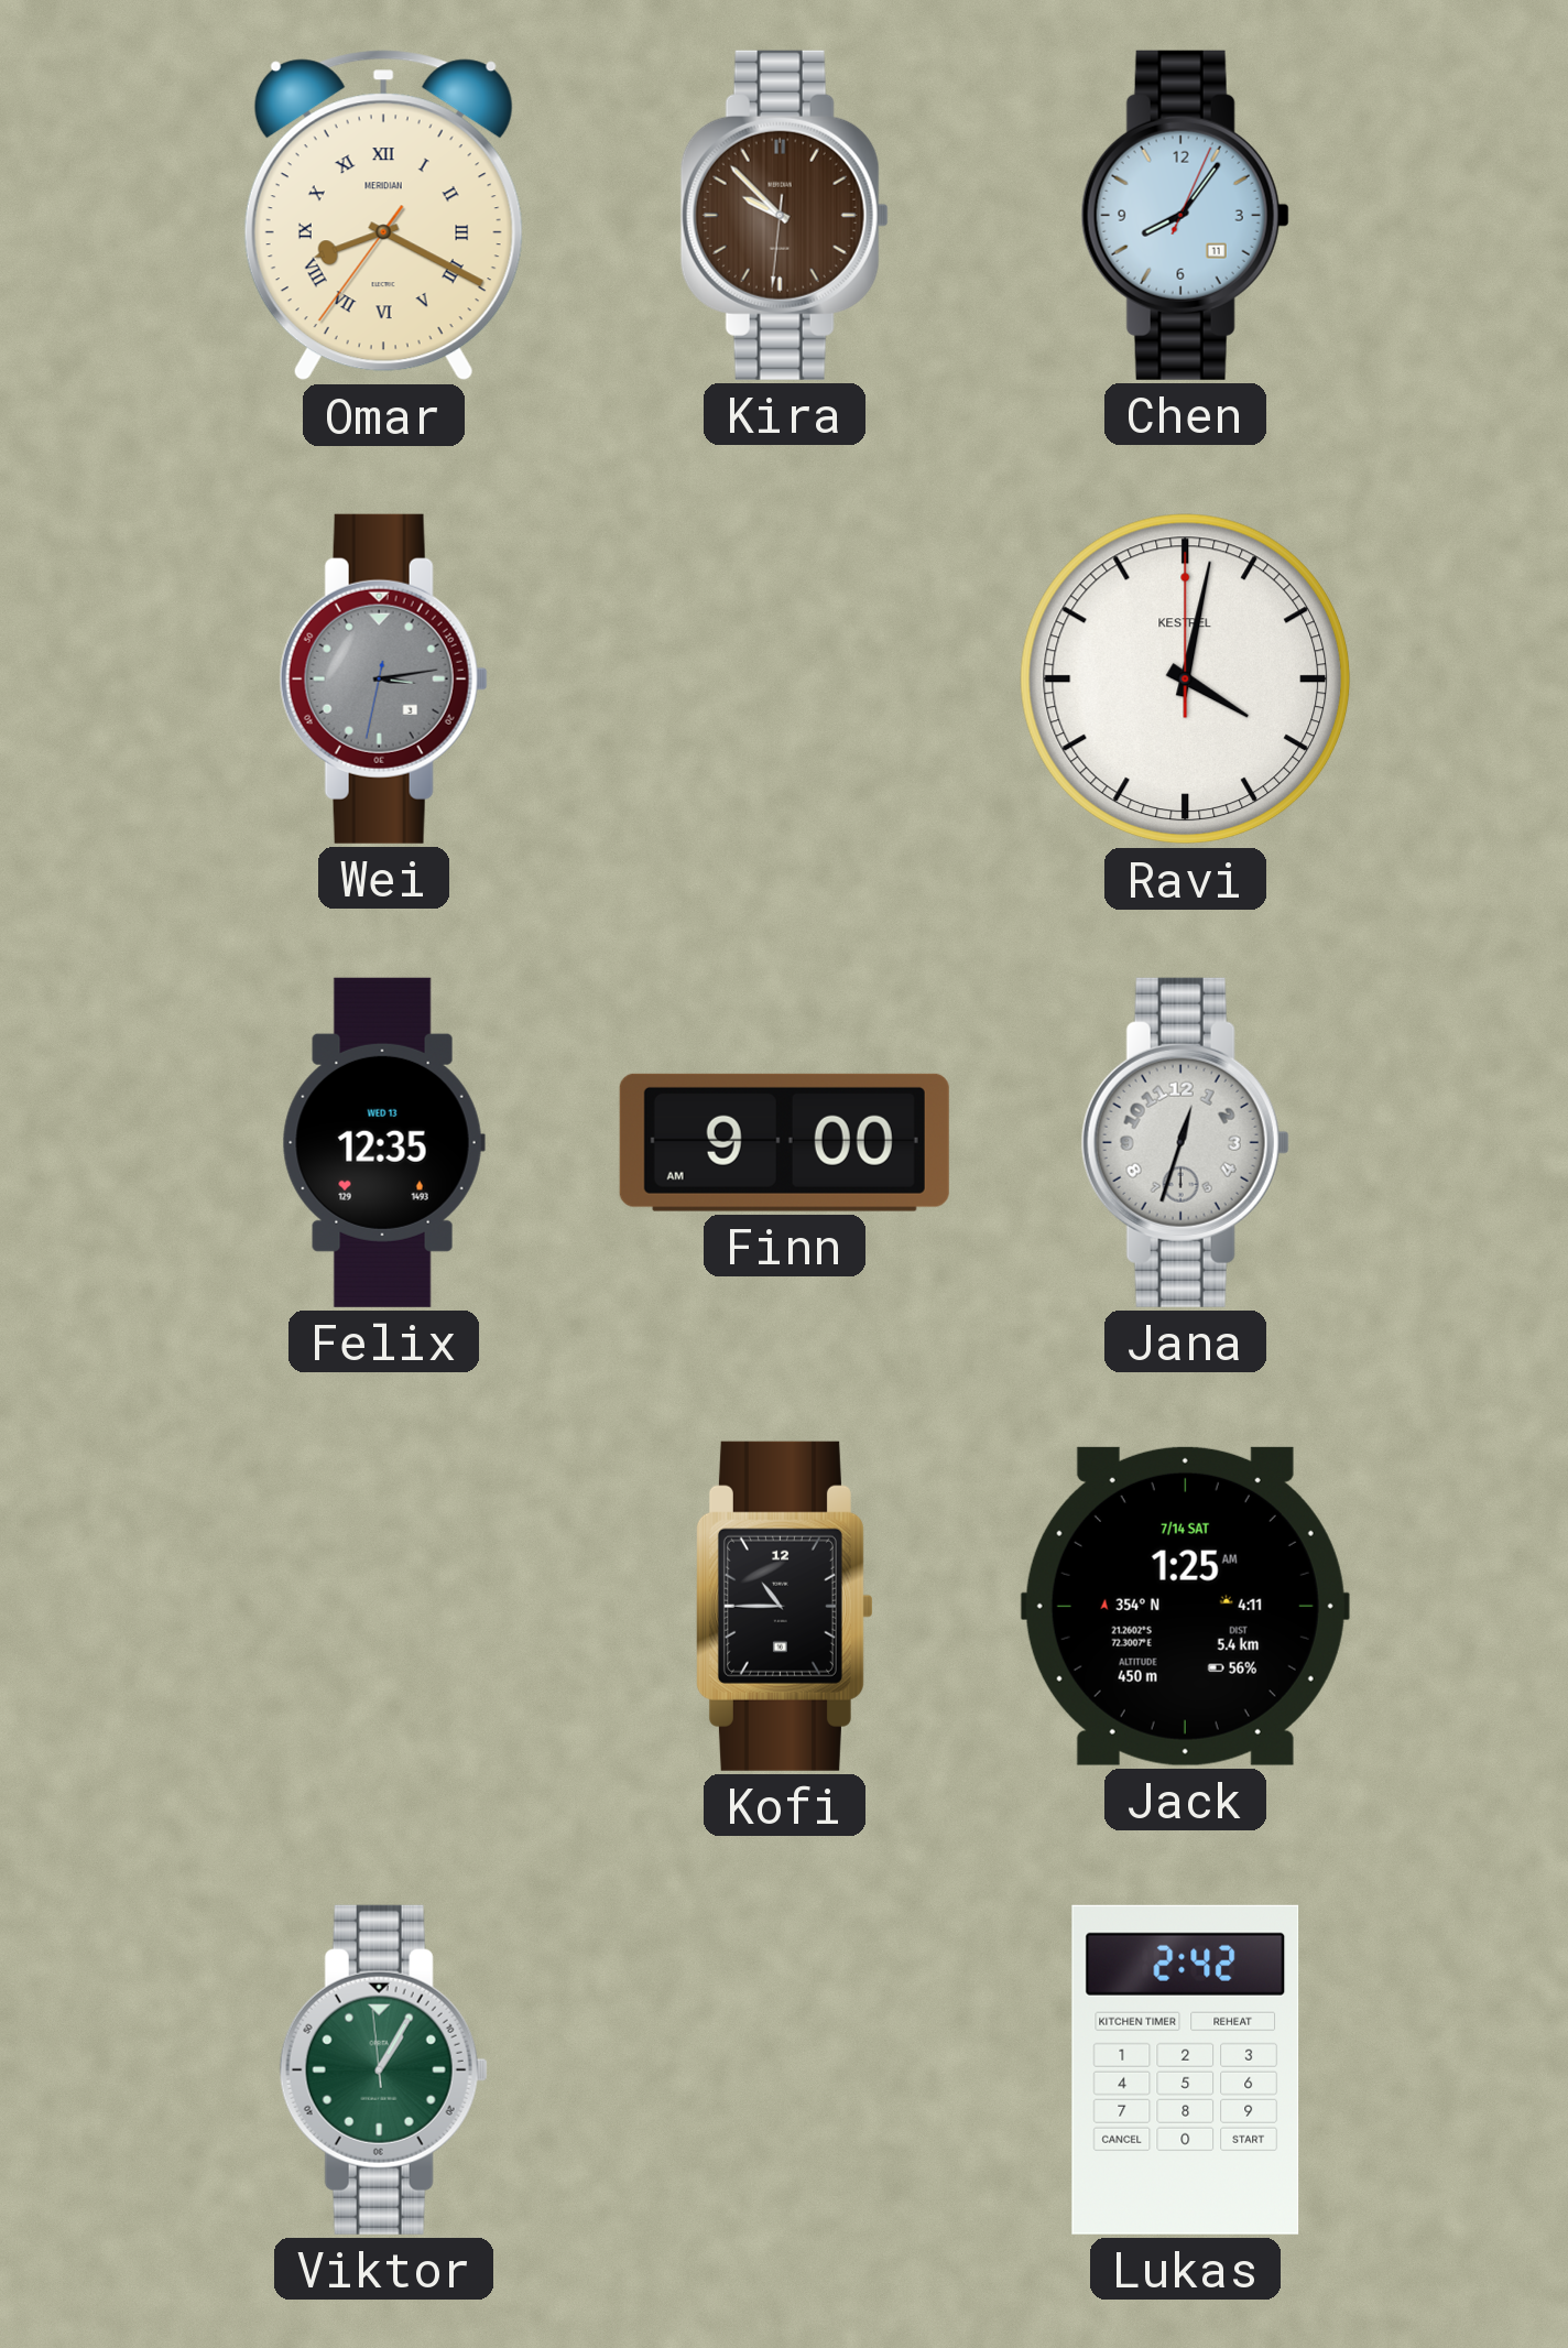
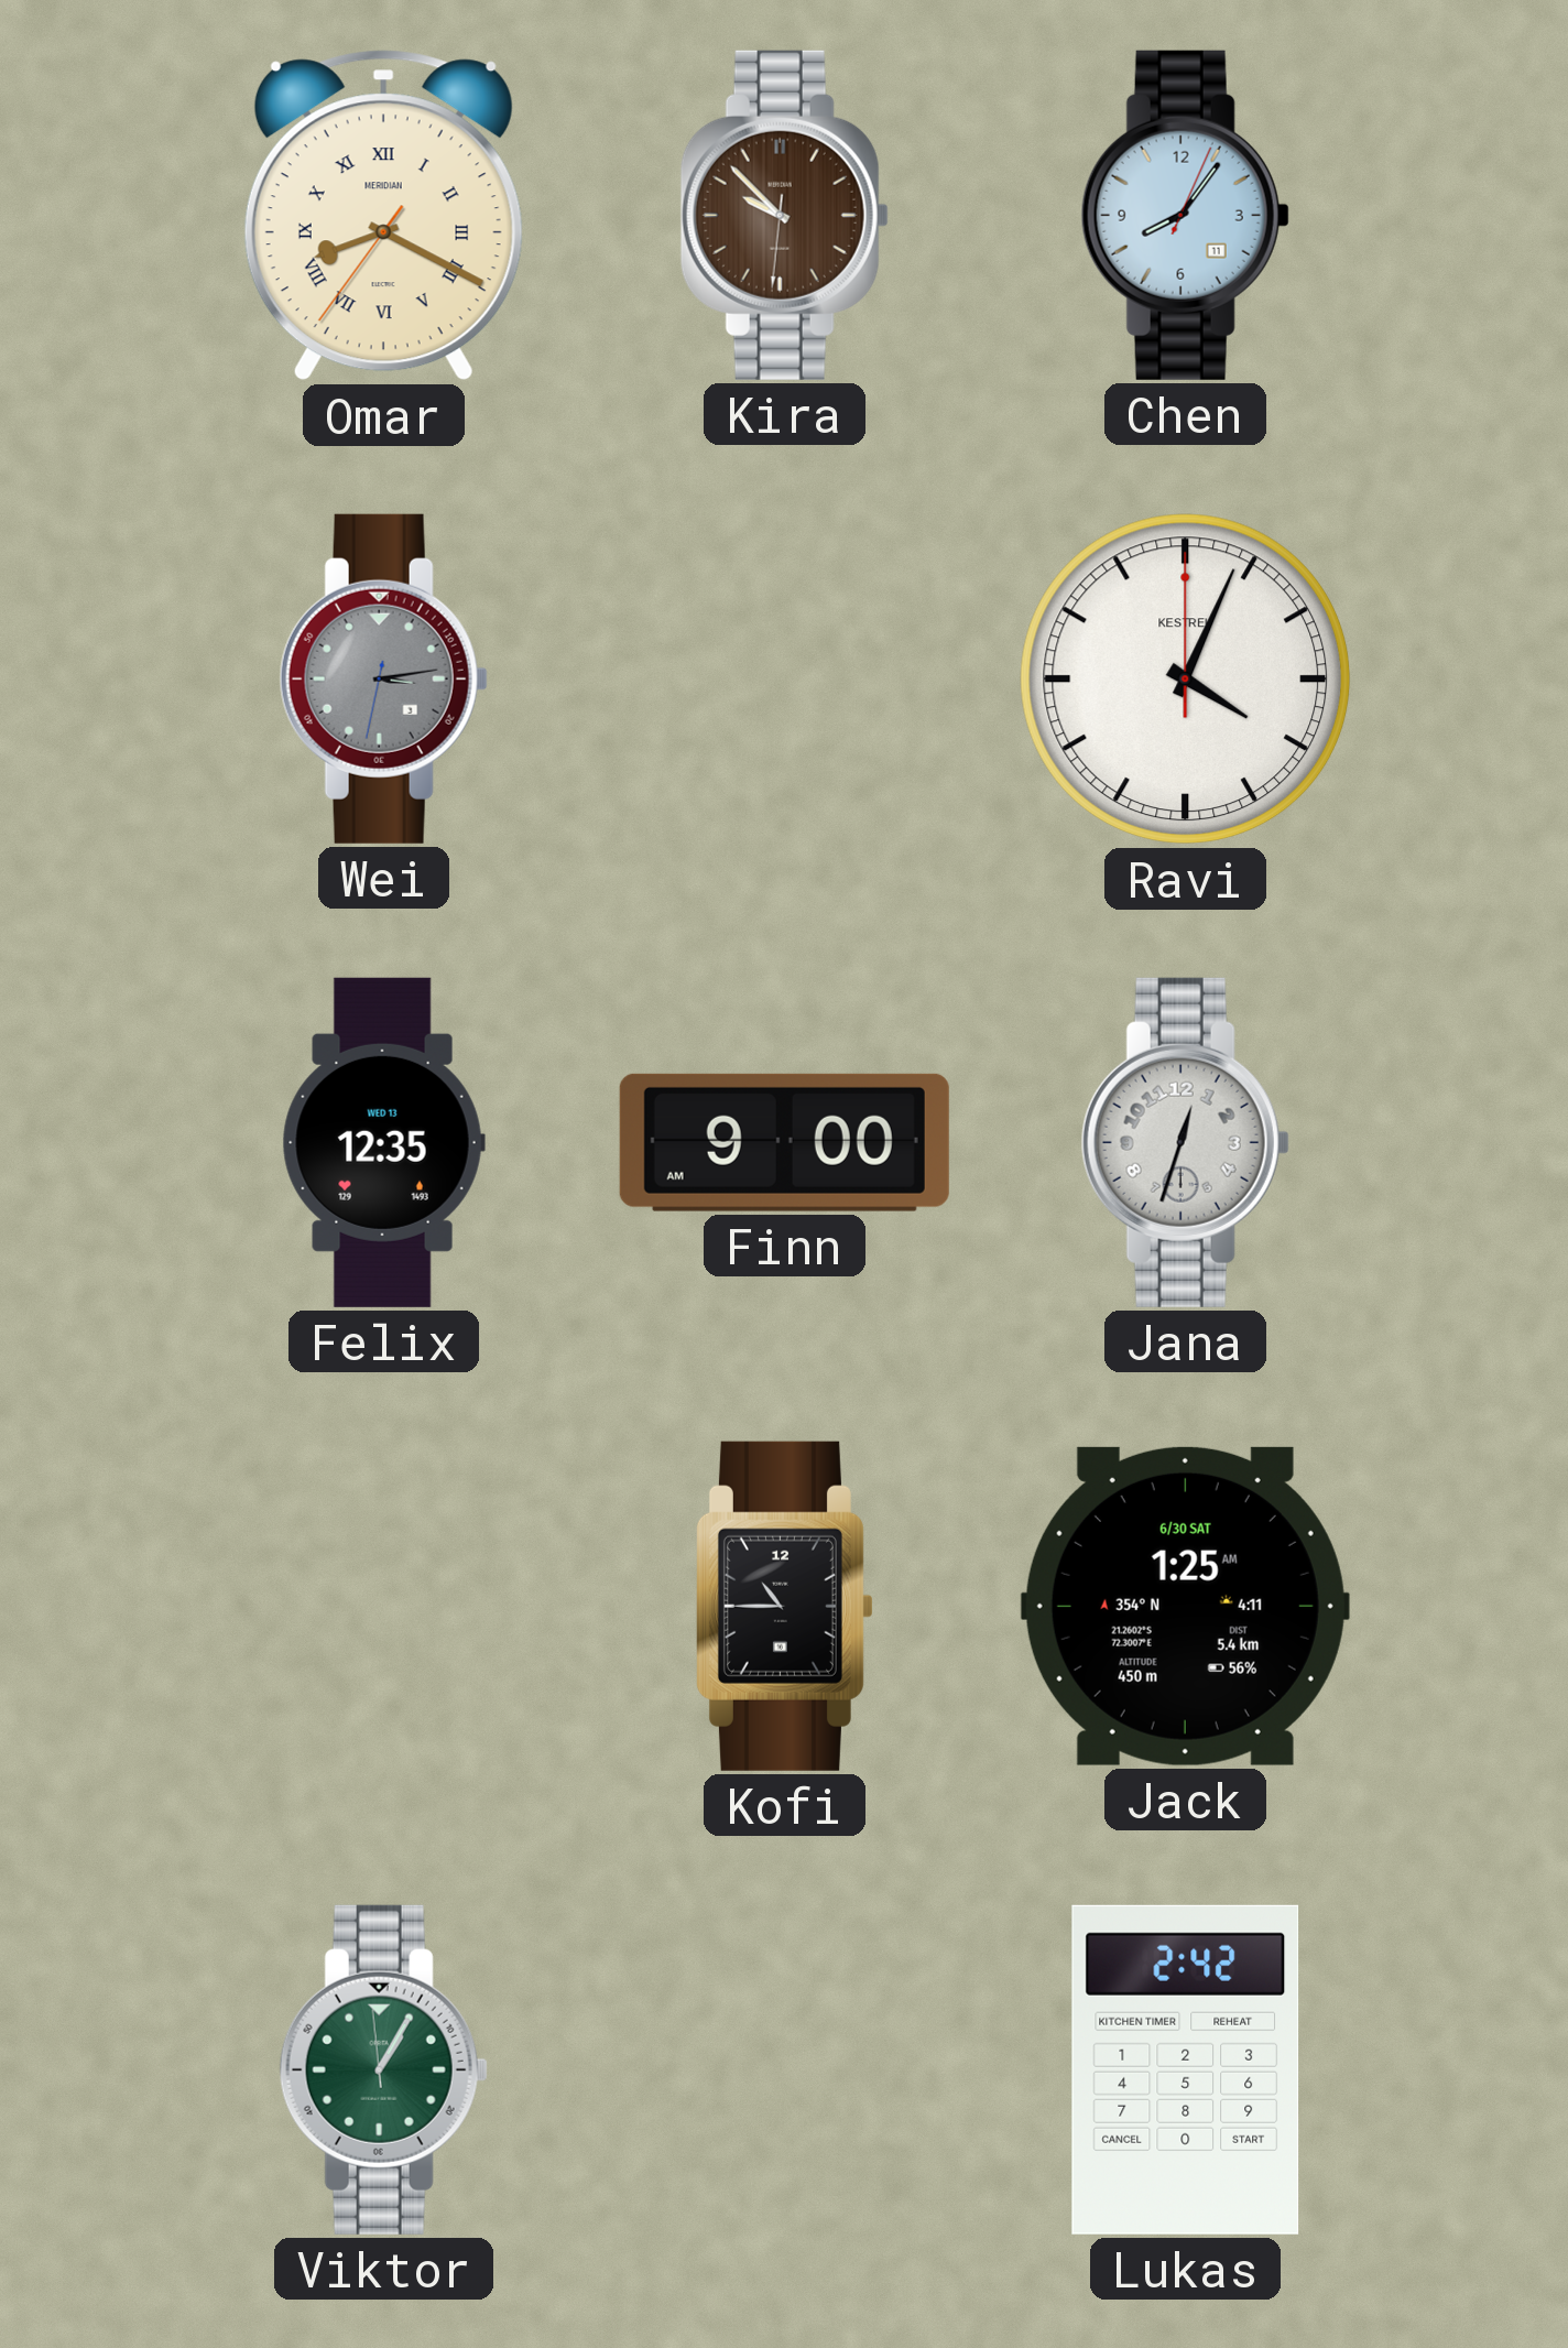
Ravi: 4:02 -> 4:04
Jack date: 7/14 SAT -> 6/30 SAT
